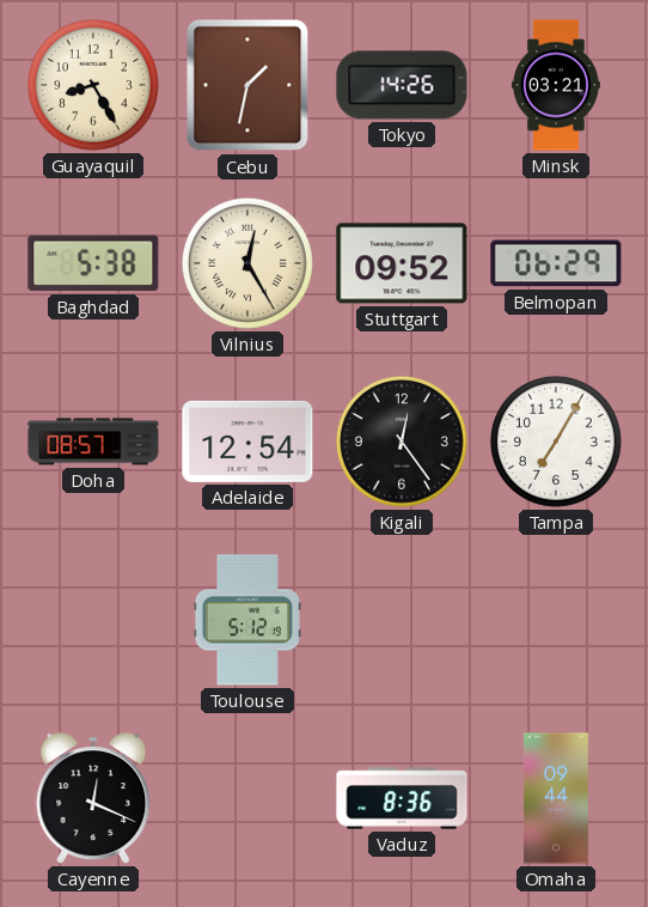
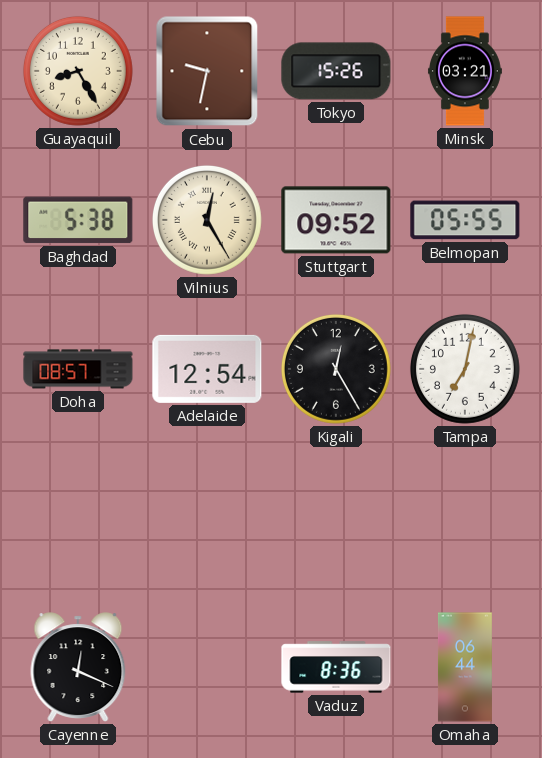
Cebu: 1:32 -> 9:32
Tokyo: 14:26 -> 15:26
Belmopan: 06:29 -> 05:55
Kigali: 12:24 -> 12:25
Tampa: 7:05 -> 7:02
Toulouse: 5:12 -> none
Omaha: 09:44 -> 06:44
